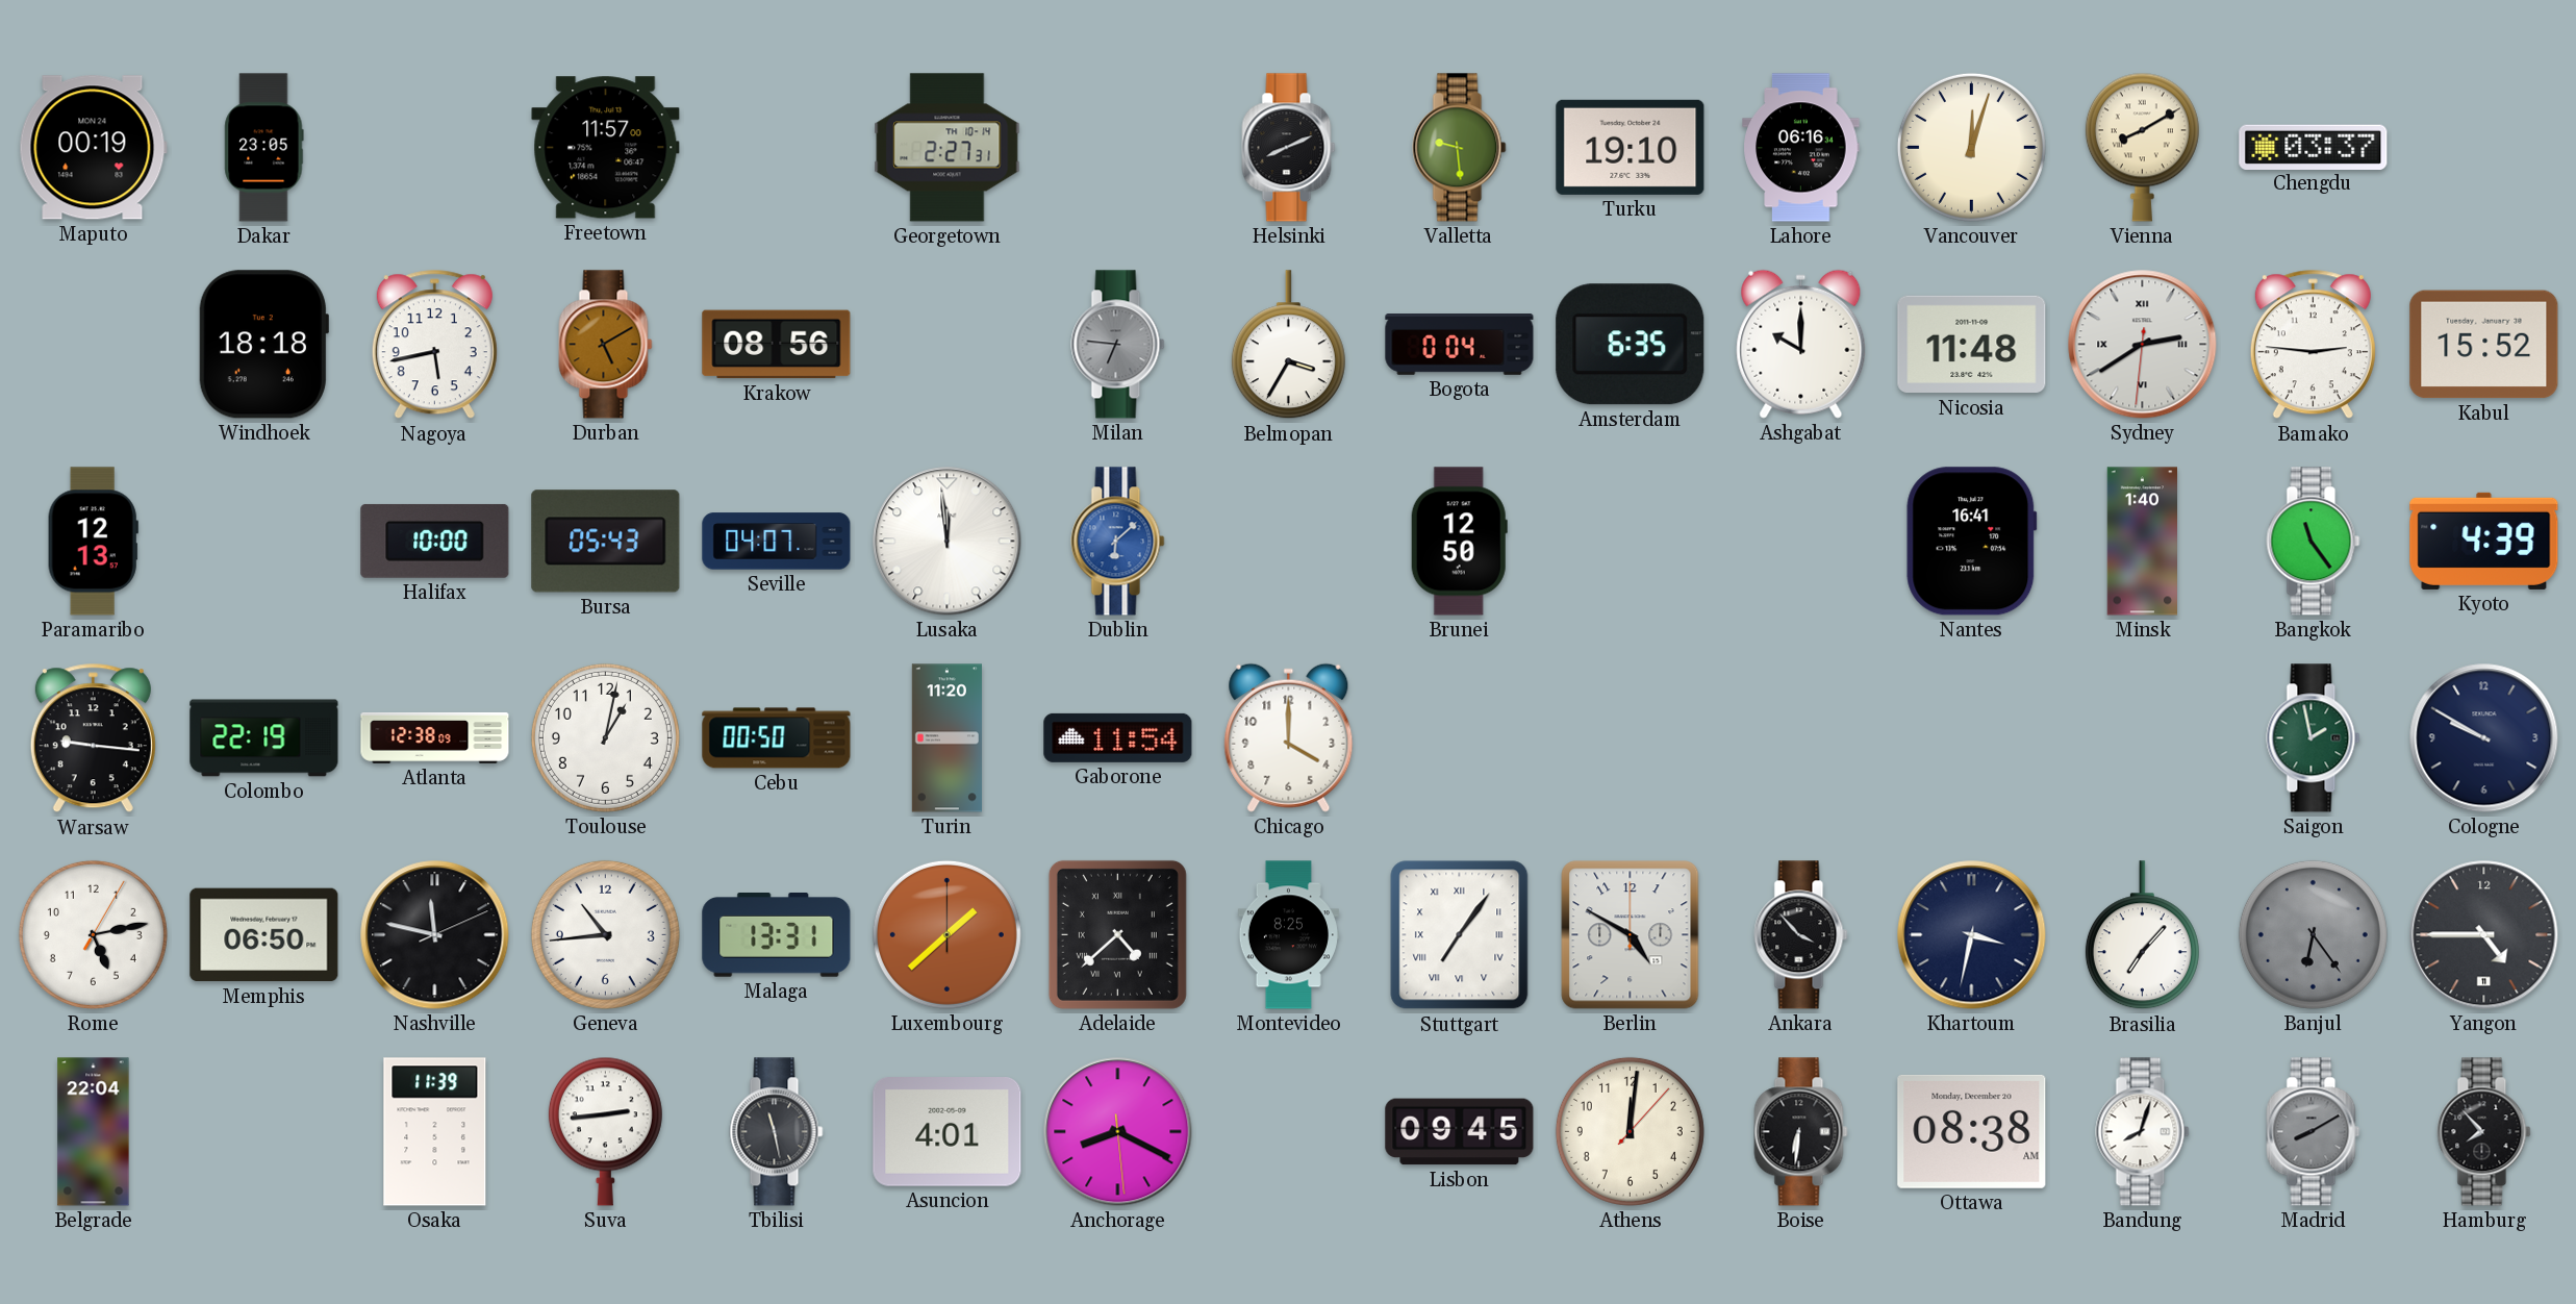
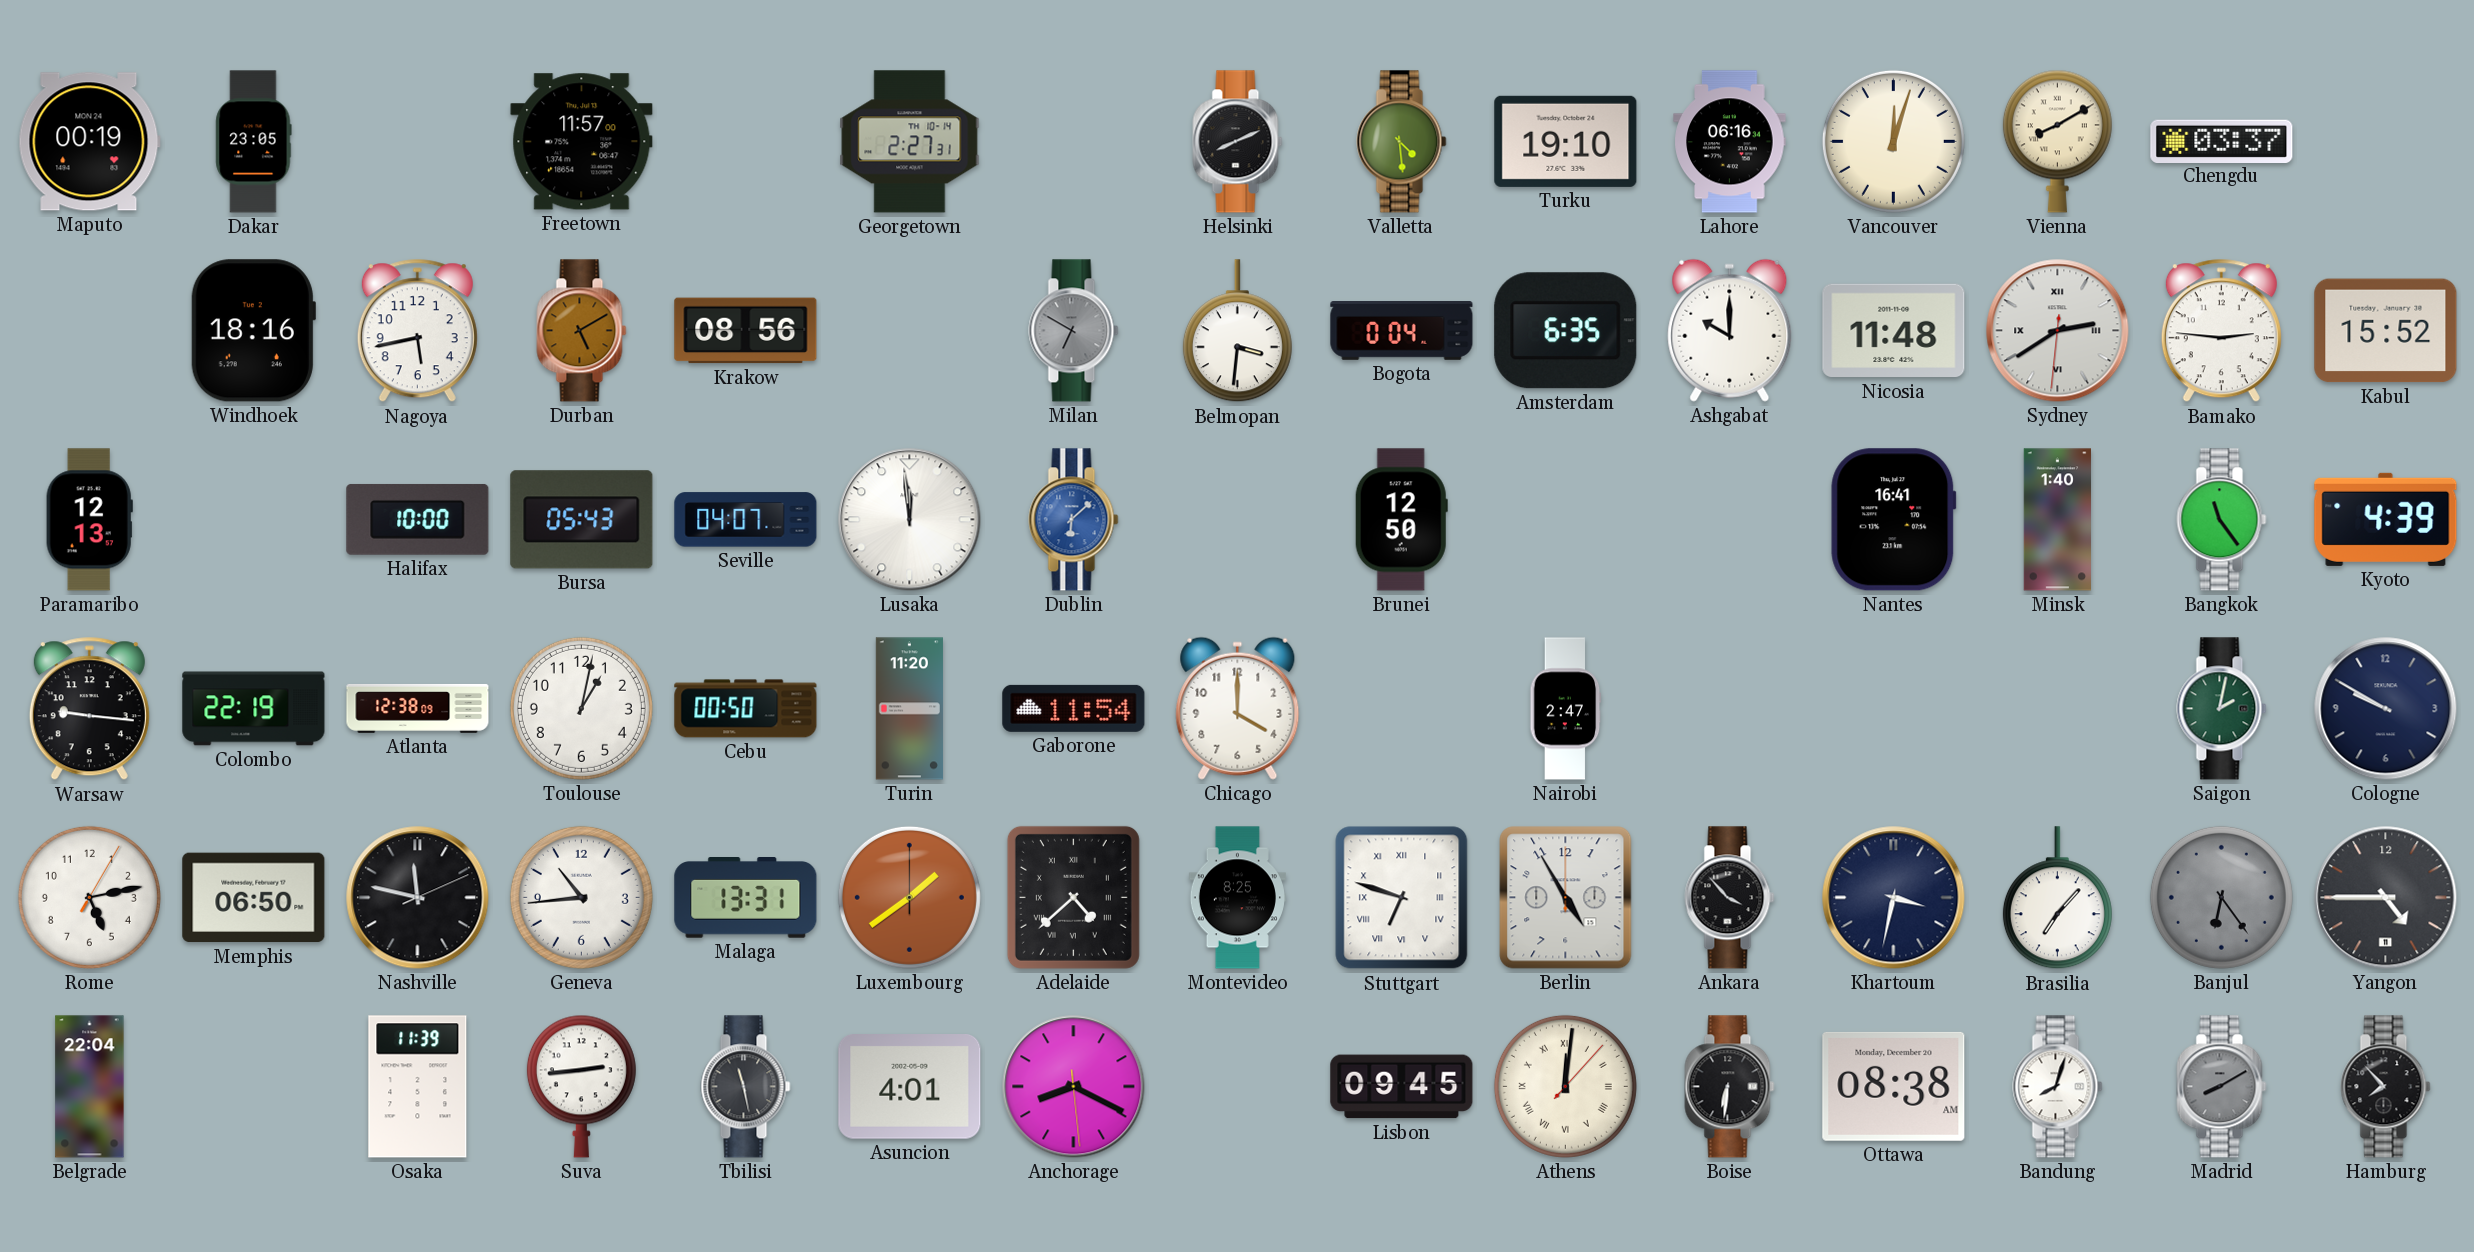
Valletta: 9:29 -> 4:29
Windhoek: 18:18 -> 18:16
Milan: 6:46 -> 6:50
Belmopan: 3:35 -> 3:31
Nairobi: none -> 2:47
Saigon: 1:58 -> 2:02
Luxembourg: 1:38 -> 1:39
Stuttgart: 7:06 -> 6:48
Berlin: 4:50 -> 4:55
Athens numerals: Arabic -> Roman
